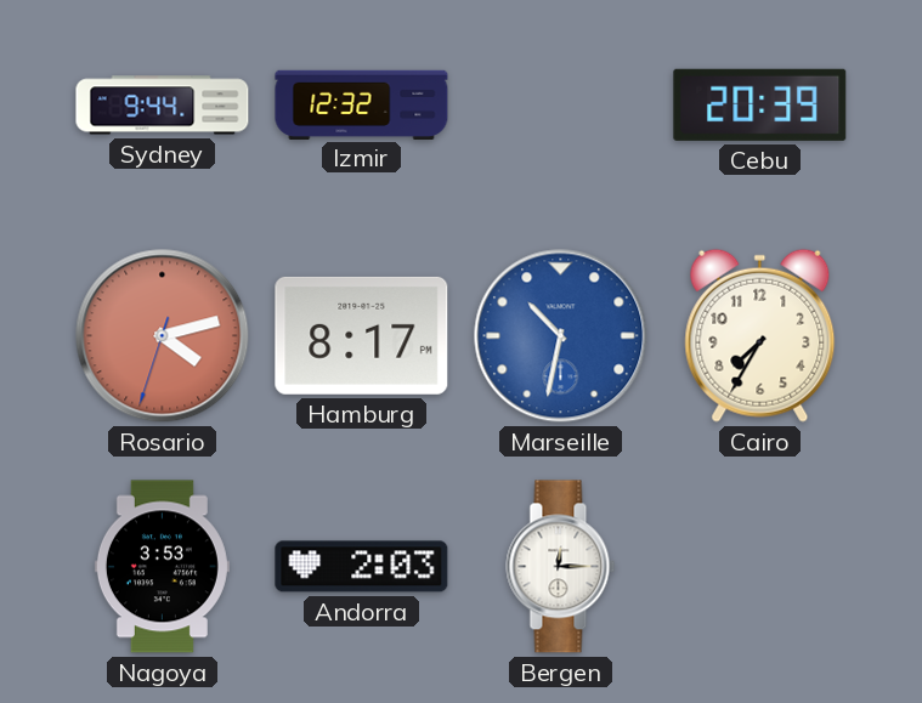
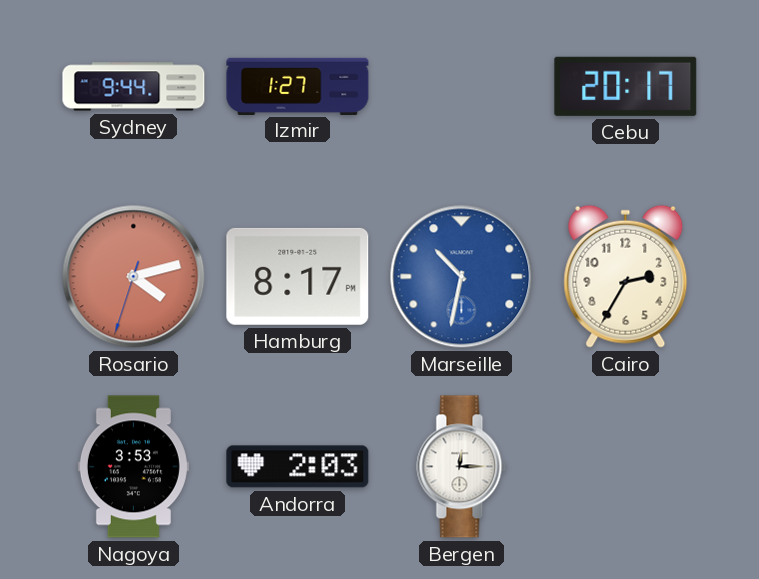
Izmir: 12:32 -> 1:27
Cebu: 20:39 -> 20:17
Cairo: 7:35 -> 2:35
